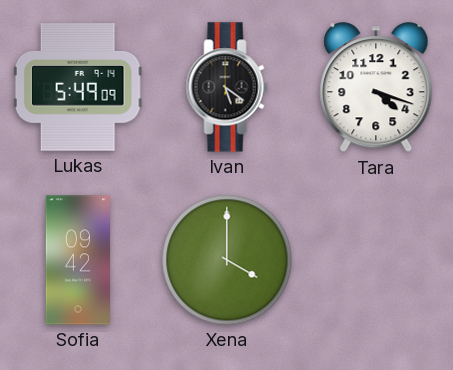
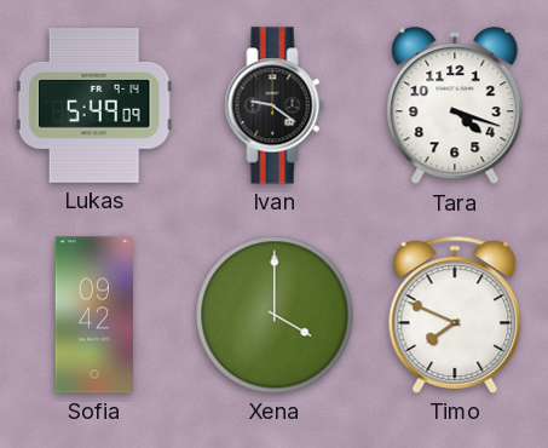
Ivan: 5:21 -> 9:21
Timo: none -> 7:49
